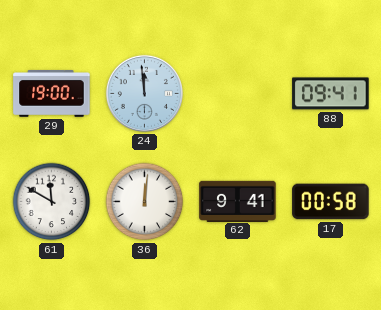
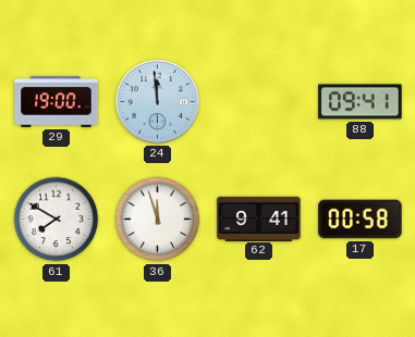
61: 11:50 -> 7:50
36: 12:01 -> 11:57
